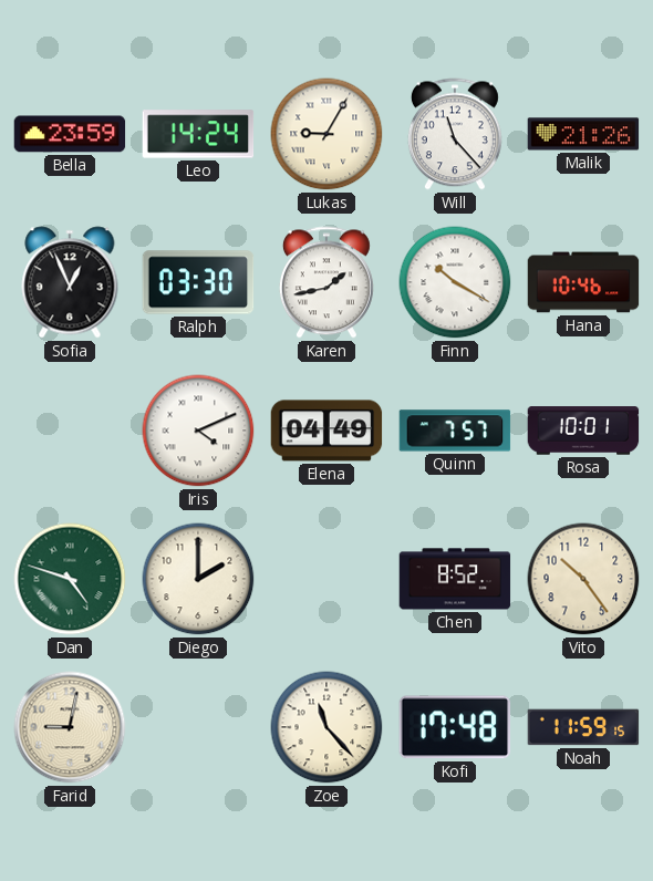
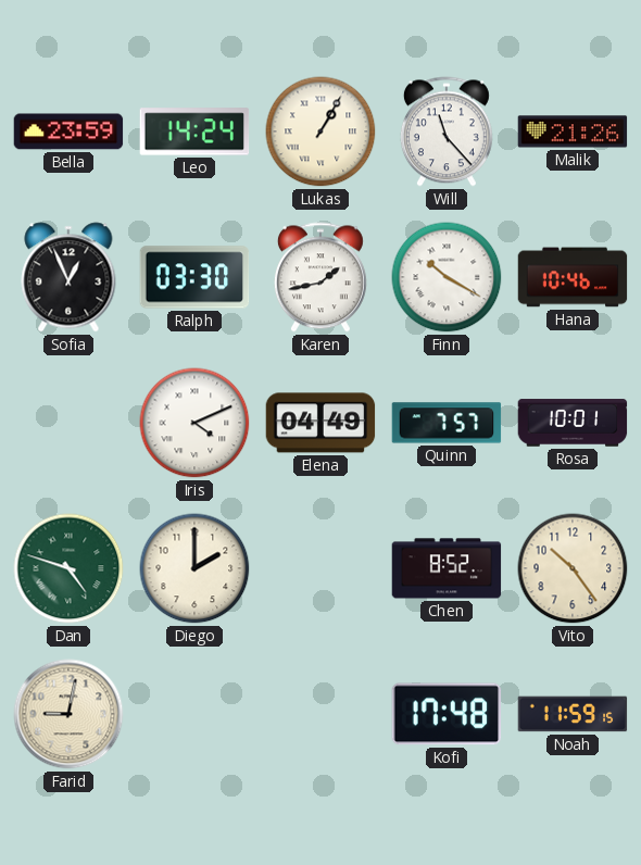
Lukas: 9:05 -> 1:05
Zoe: 11:23 -> none
